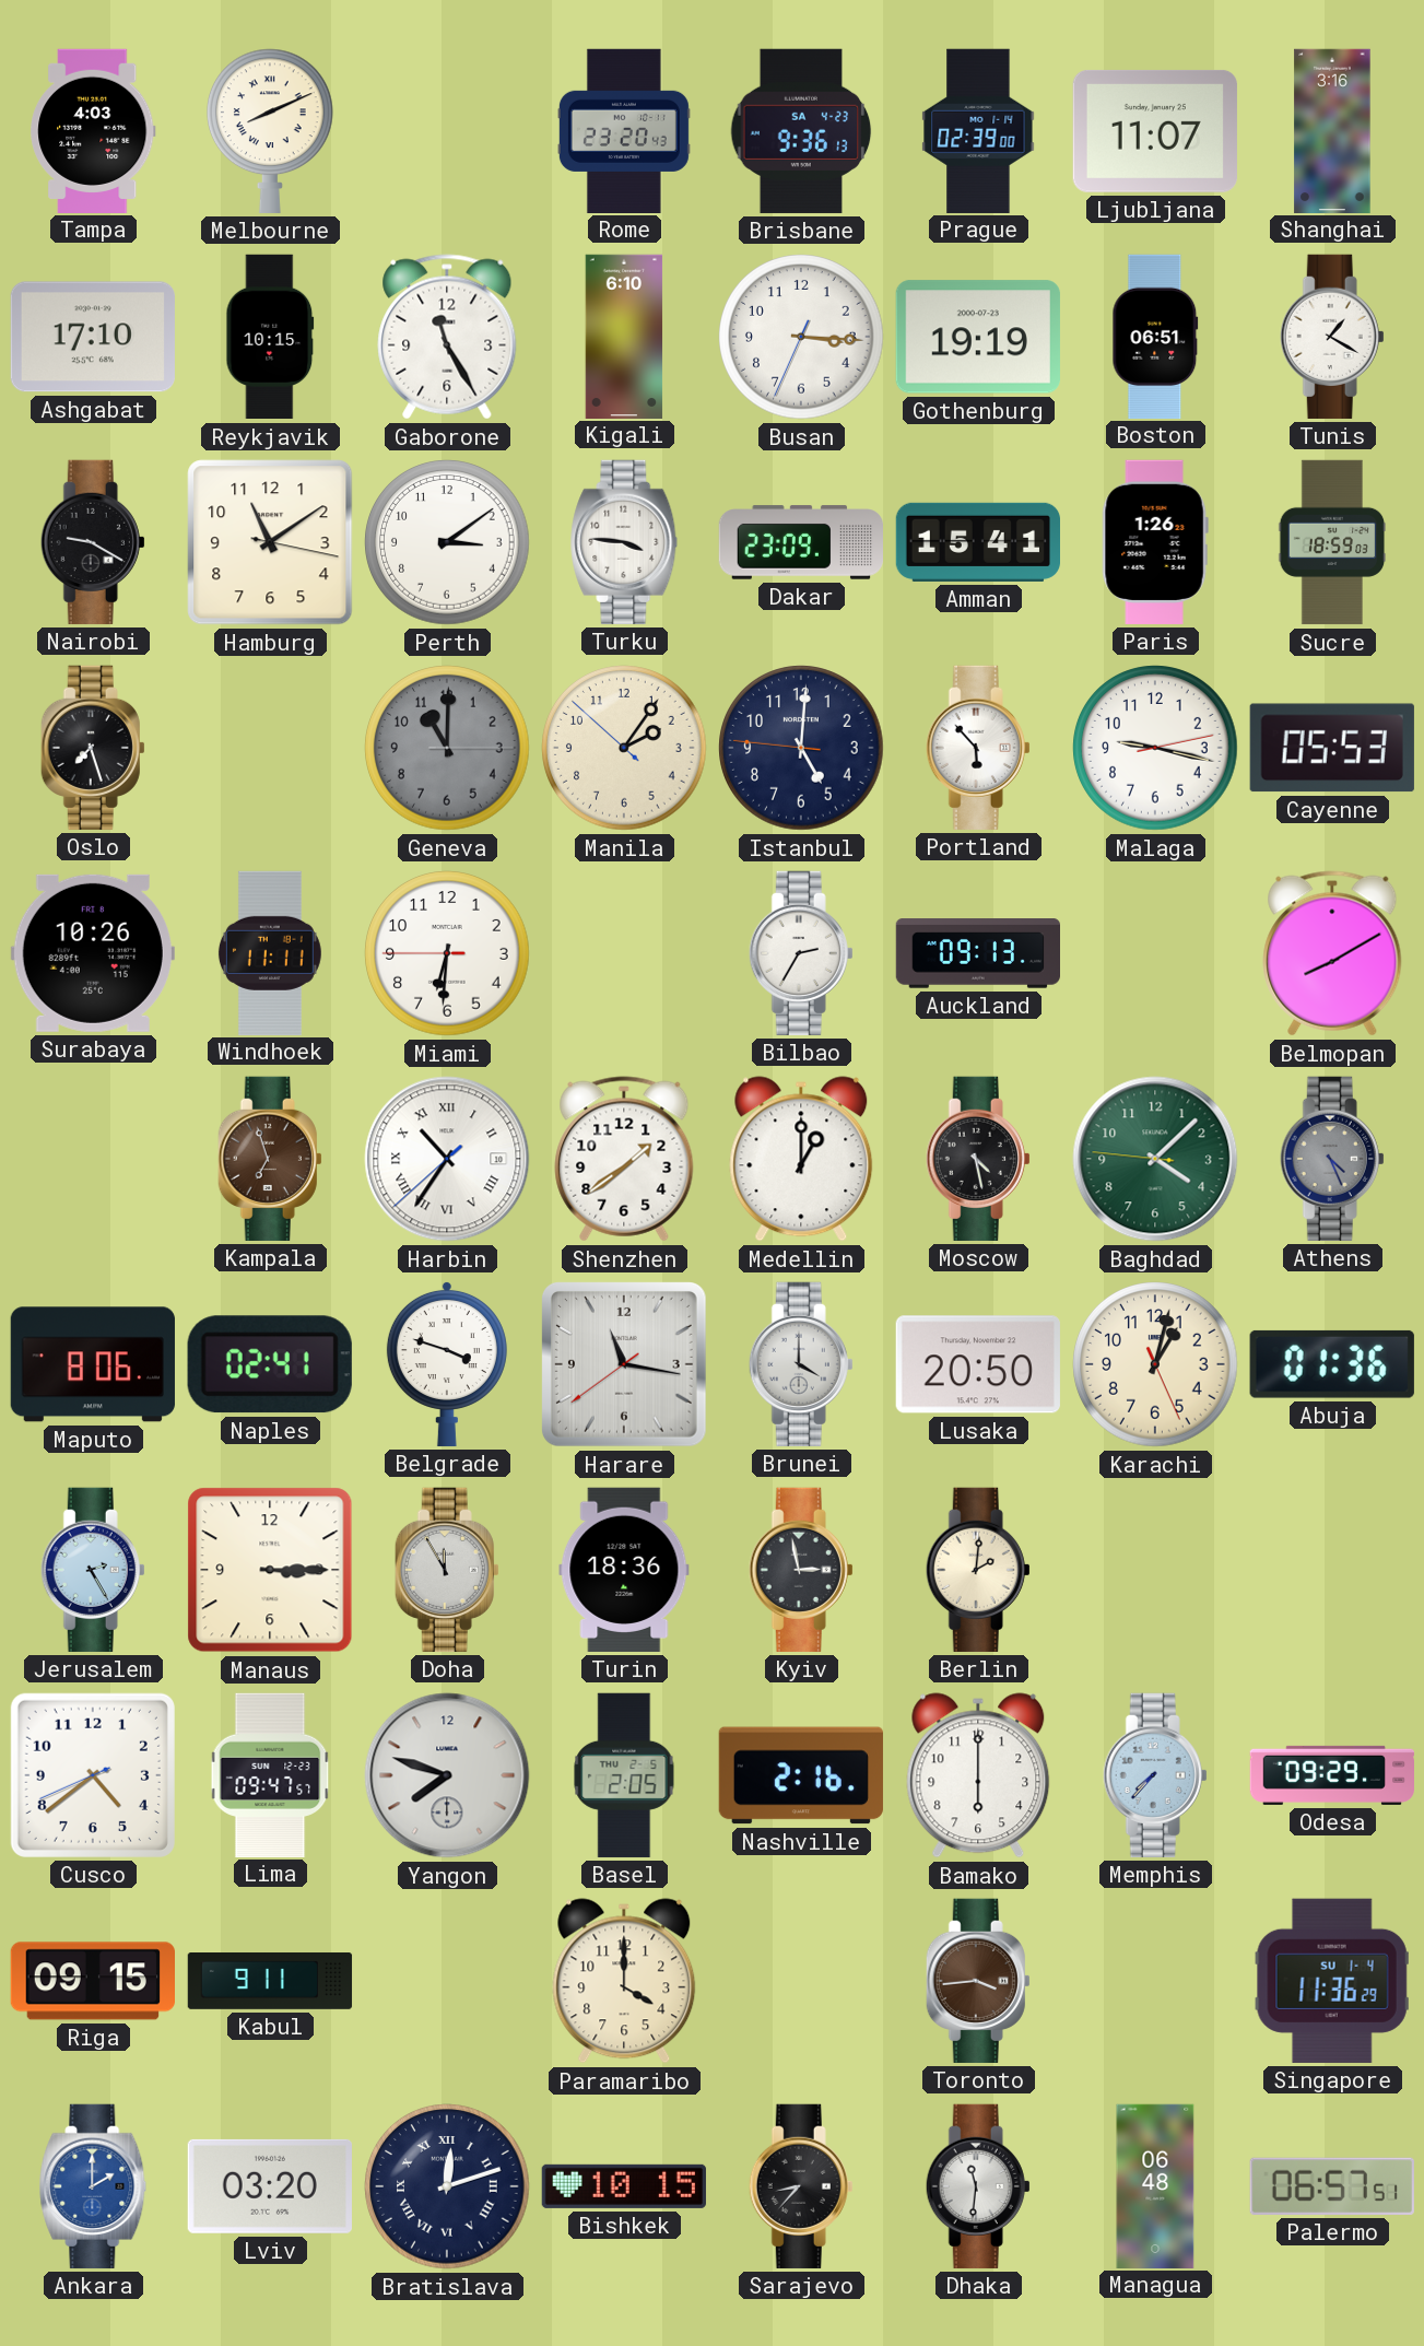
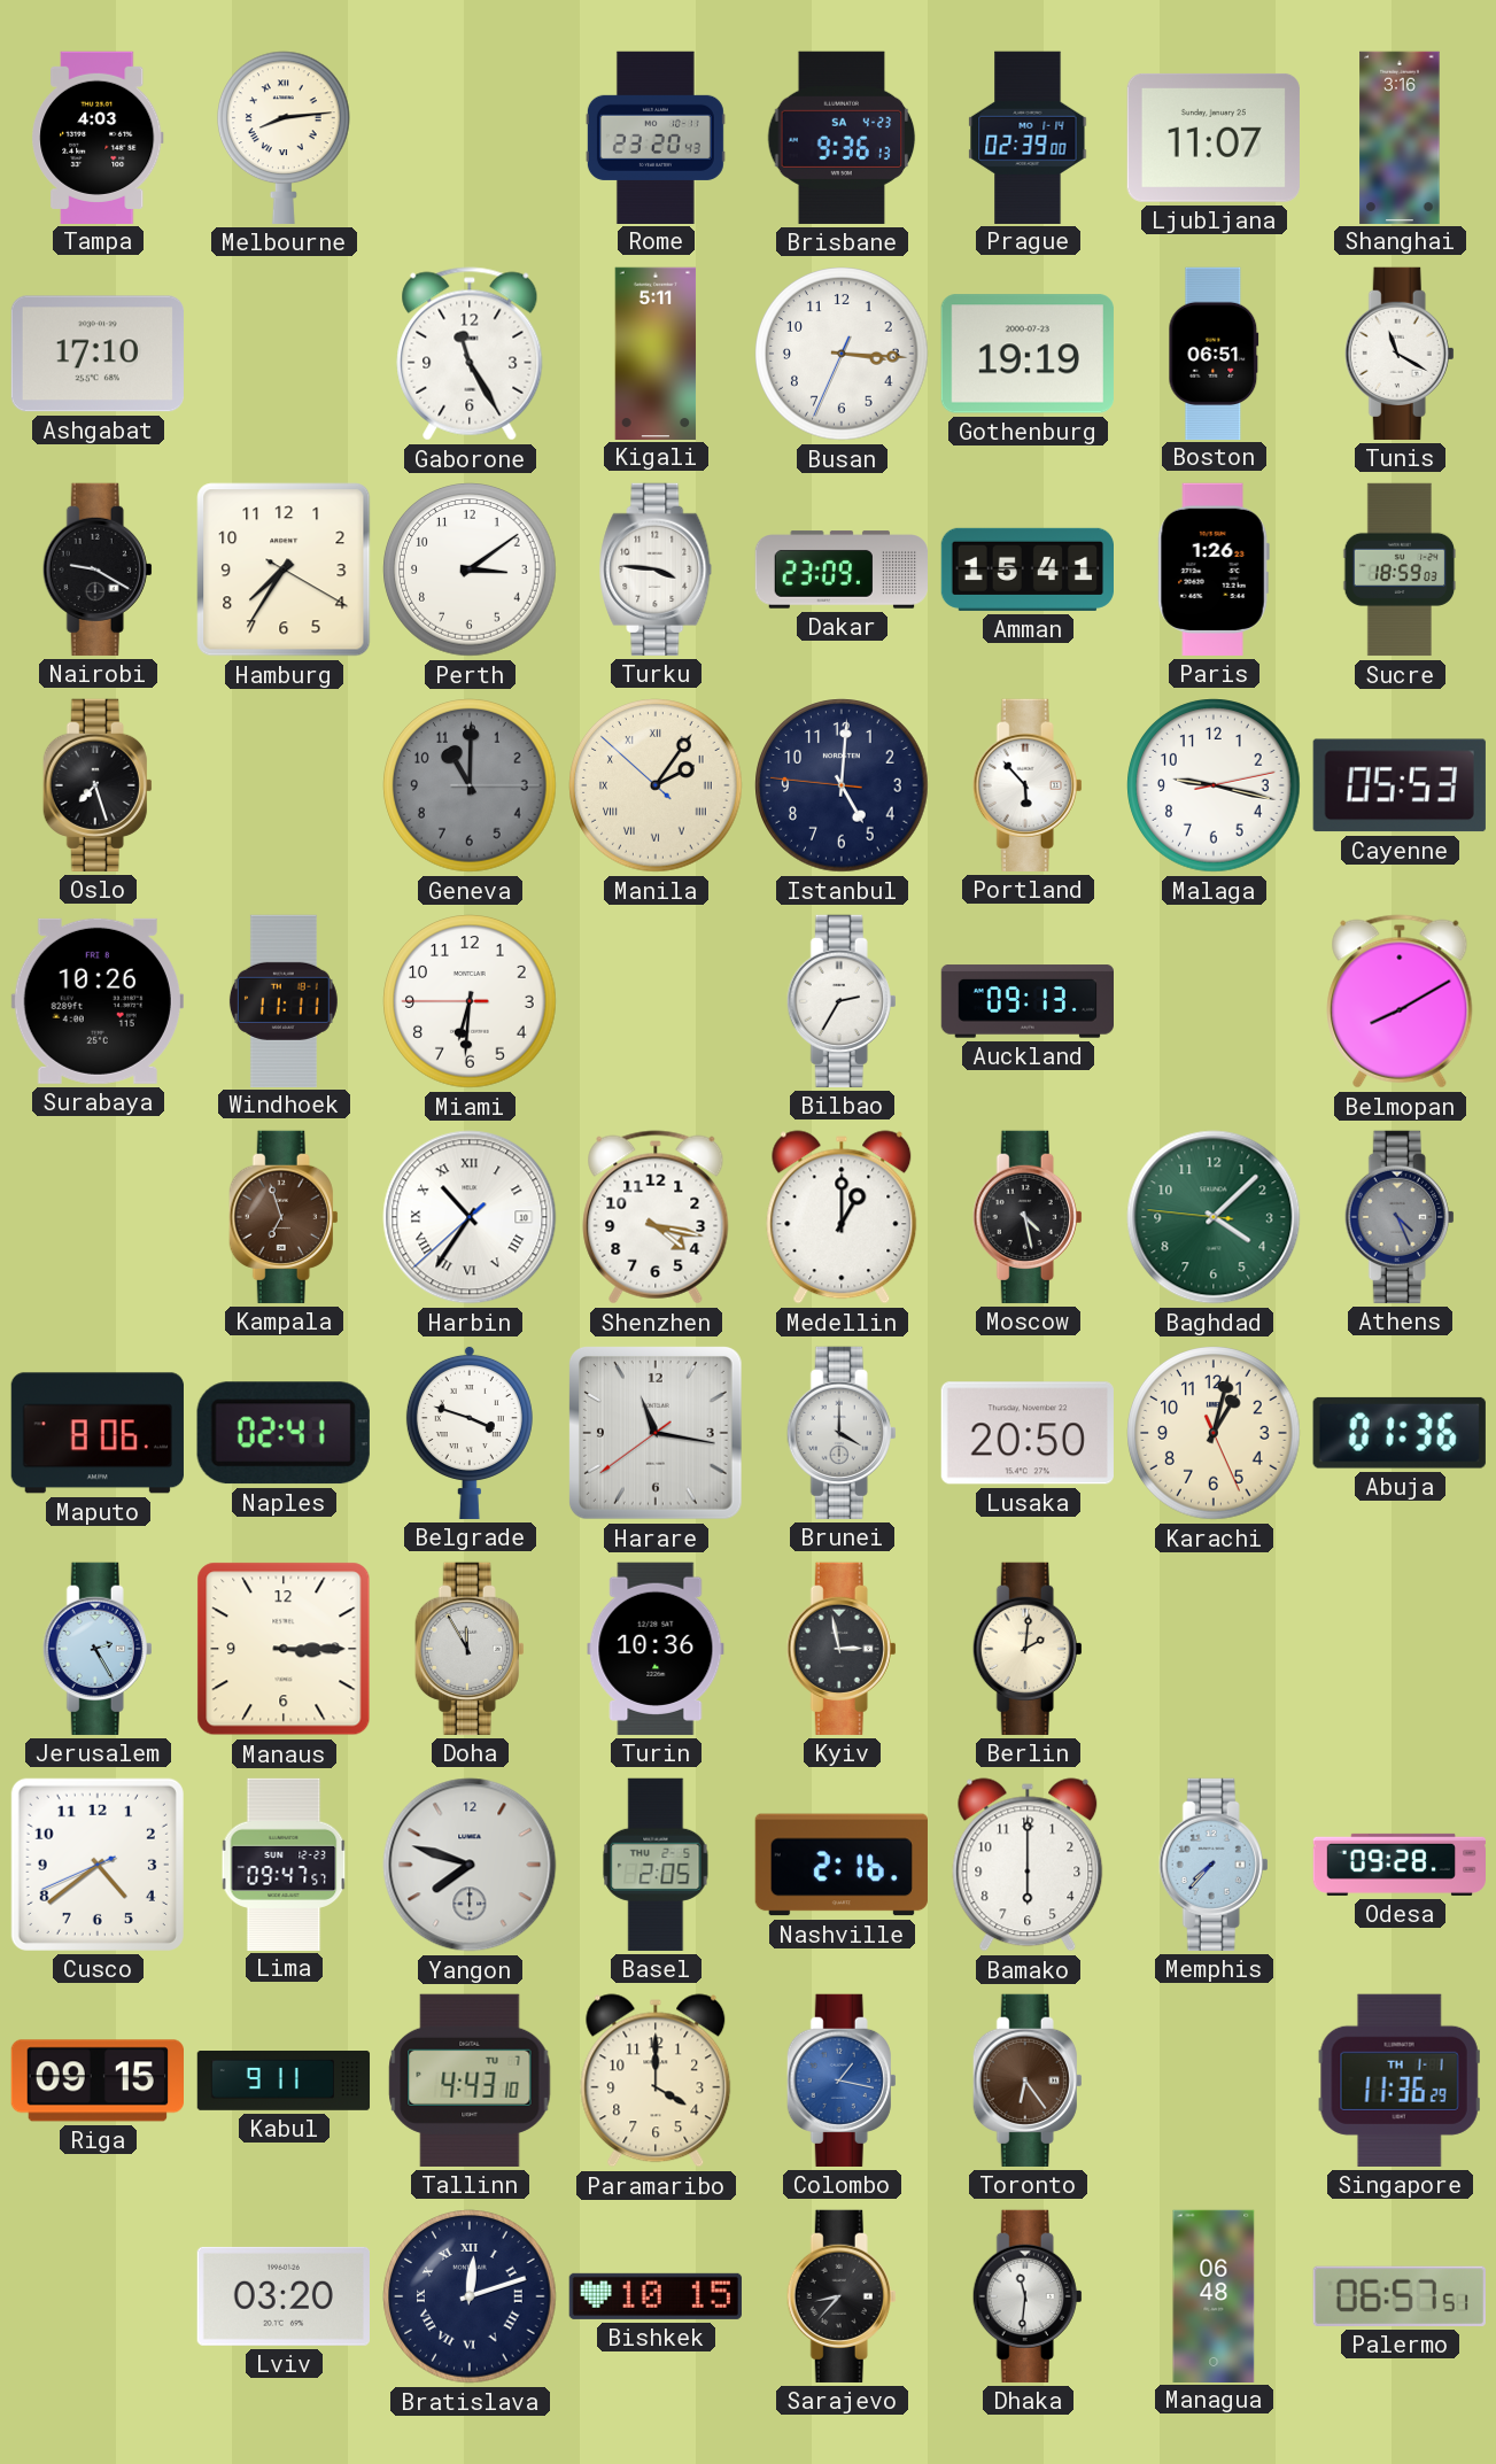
Melbourne: 8:11 -> 8:14
Reykjavik: 10:15 -> none
Kigali: 6:10 -> 5:11
Tunis: 1:20 -> 11:20
Hamburg: 11:09 -> 7:35
Manila numerals: Arabic -> Roman
Shenzhen: 1:39 -> 4:17
Turin: 18:36 -> 10:36
Odesa: 09:29 -> 09:28
Tallinn: none -> 4:43
Colombo: none -> 1:17
Toronto: 3:44 -> 6:24
Singapore date: SU 1-4 -> TH 1-1
Ankara: 2:00 -> none
